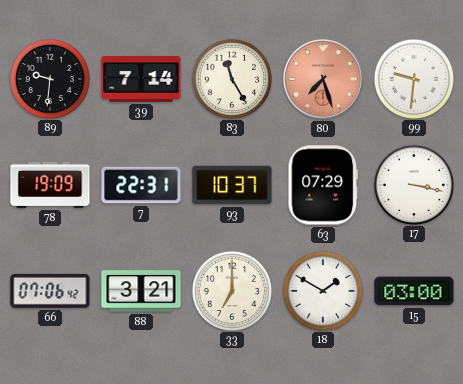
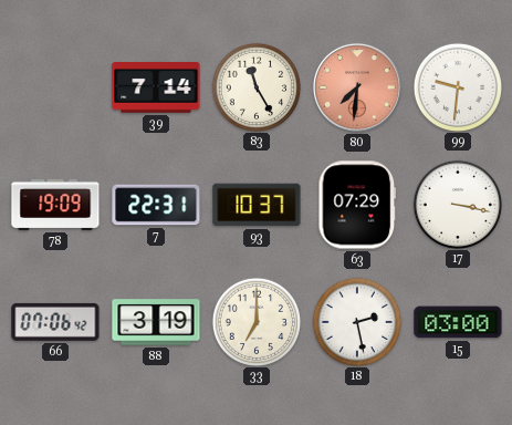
89: 9:31 -> none
80: 7:27 -> 7:31
88: 3:21 -> 3:19
18: 1:50 -> 2:28
